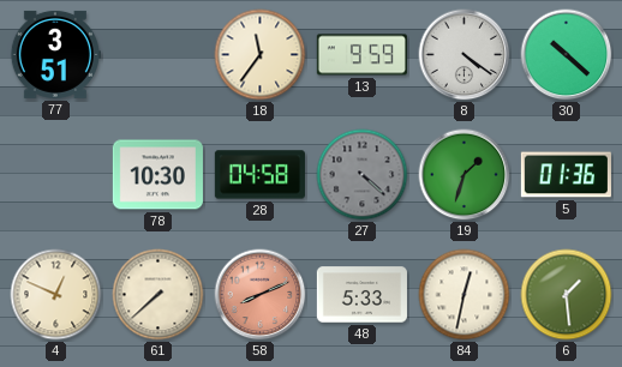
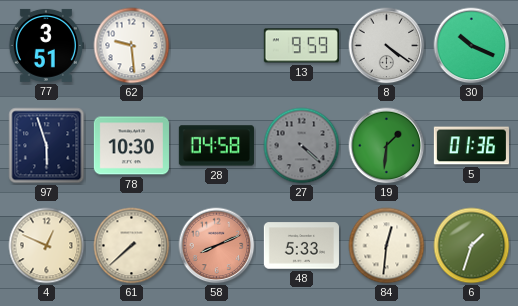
62: none -> 9:29
18: 11:36 -> none
30: 10:22 -> 10:19
97: none -> 5:57
19: 1:33 -> 1:31
84: 12:32 -> 12:31
6: 1:29 -> 1:33
